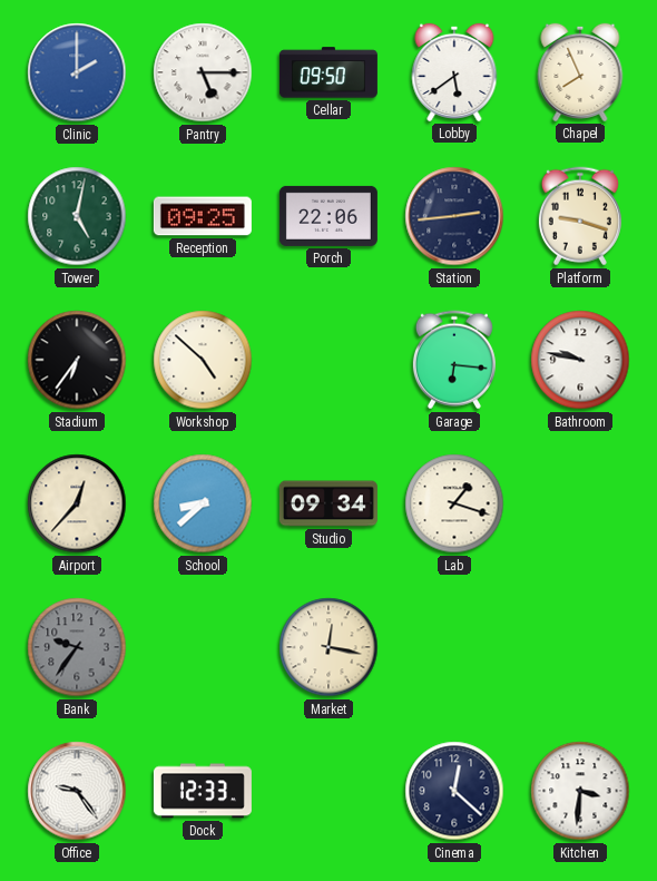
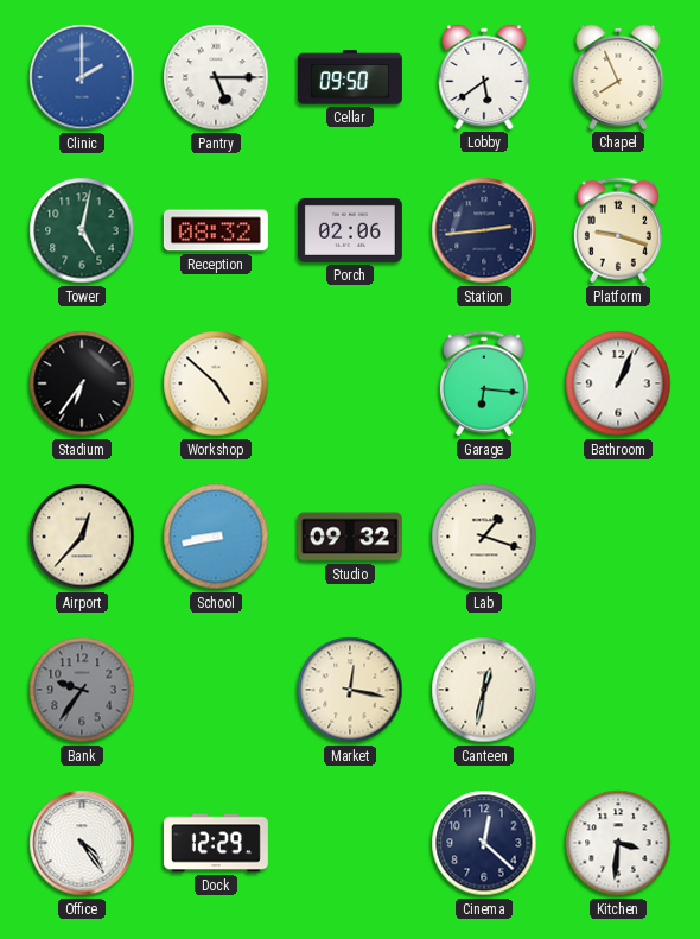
Reception: 09:25 -> 08:32
Porch: 22:06 -> 02:06
Bathroom: 9:47 -> 1:04
School: 8:38 -> 8:43
Studio: 09:34 -> 09:32
Canteen: none -> 12:32
Office: 9:24 -> 4:24
Dock: 12:33 -> 12:29
